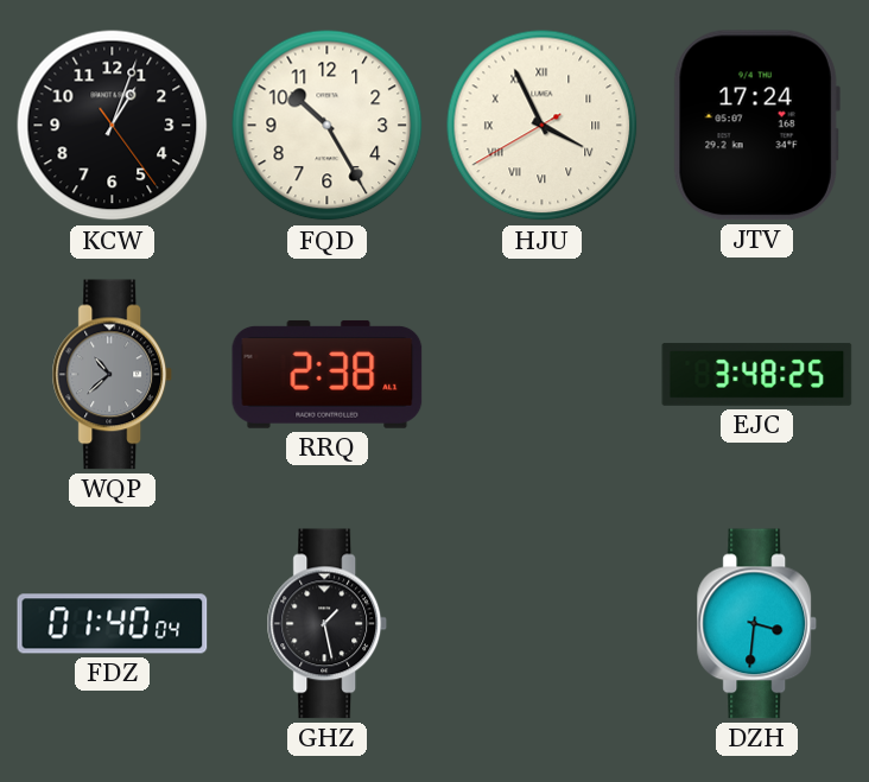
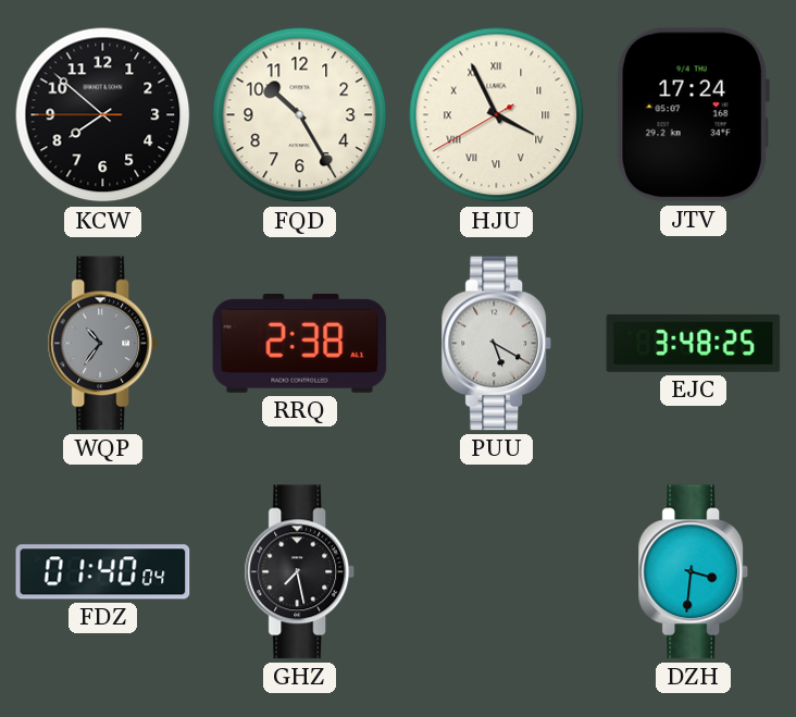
KCW: 1:03 -> 7:51
WQP: 10:38 -> 10:36
PUU: none -> 5:20
GHZ: 1:28 -> 7:28
